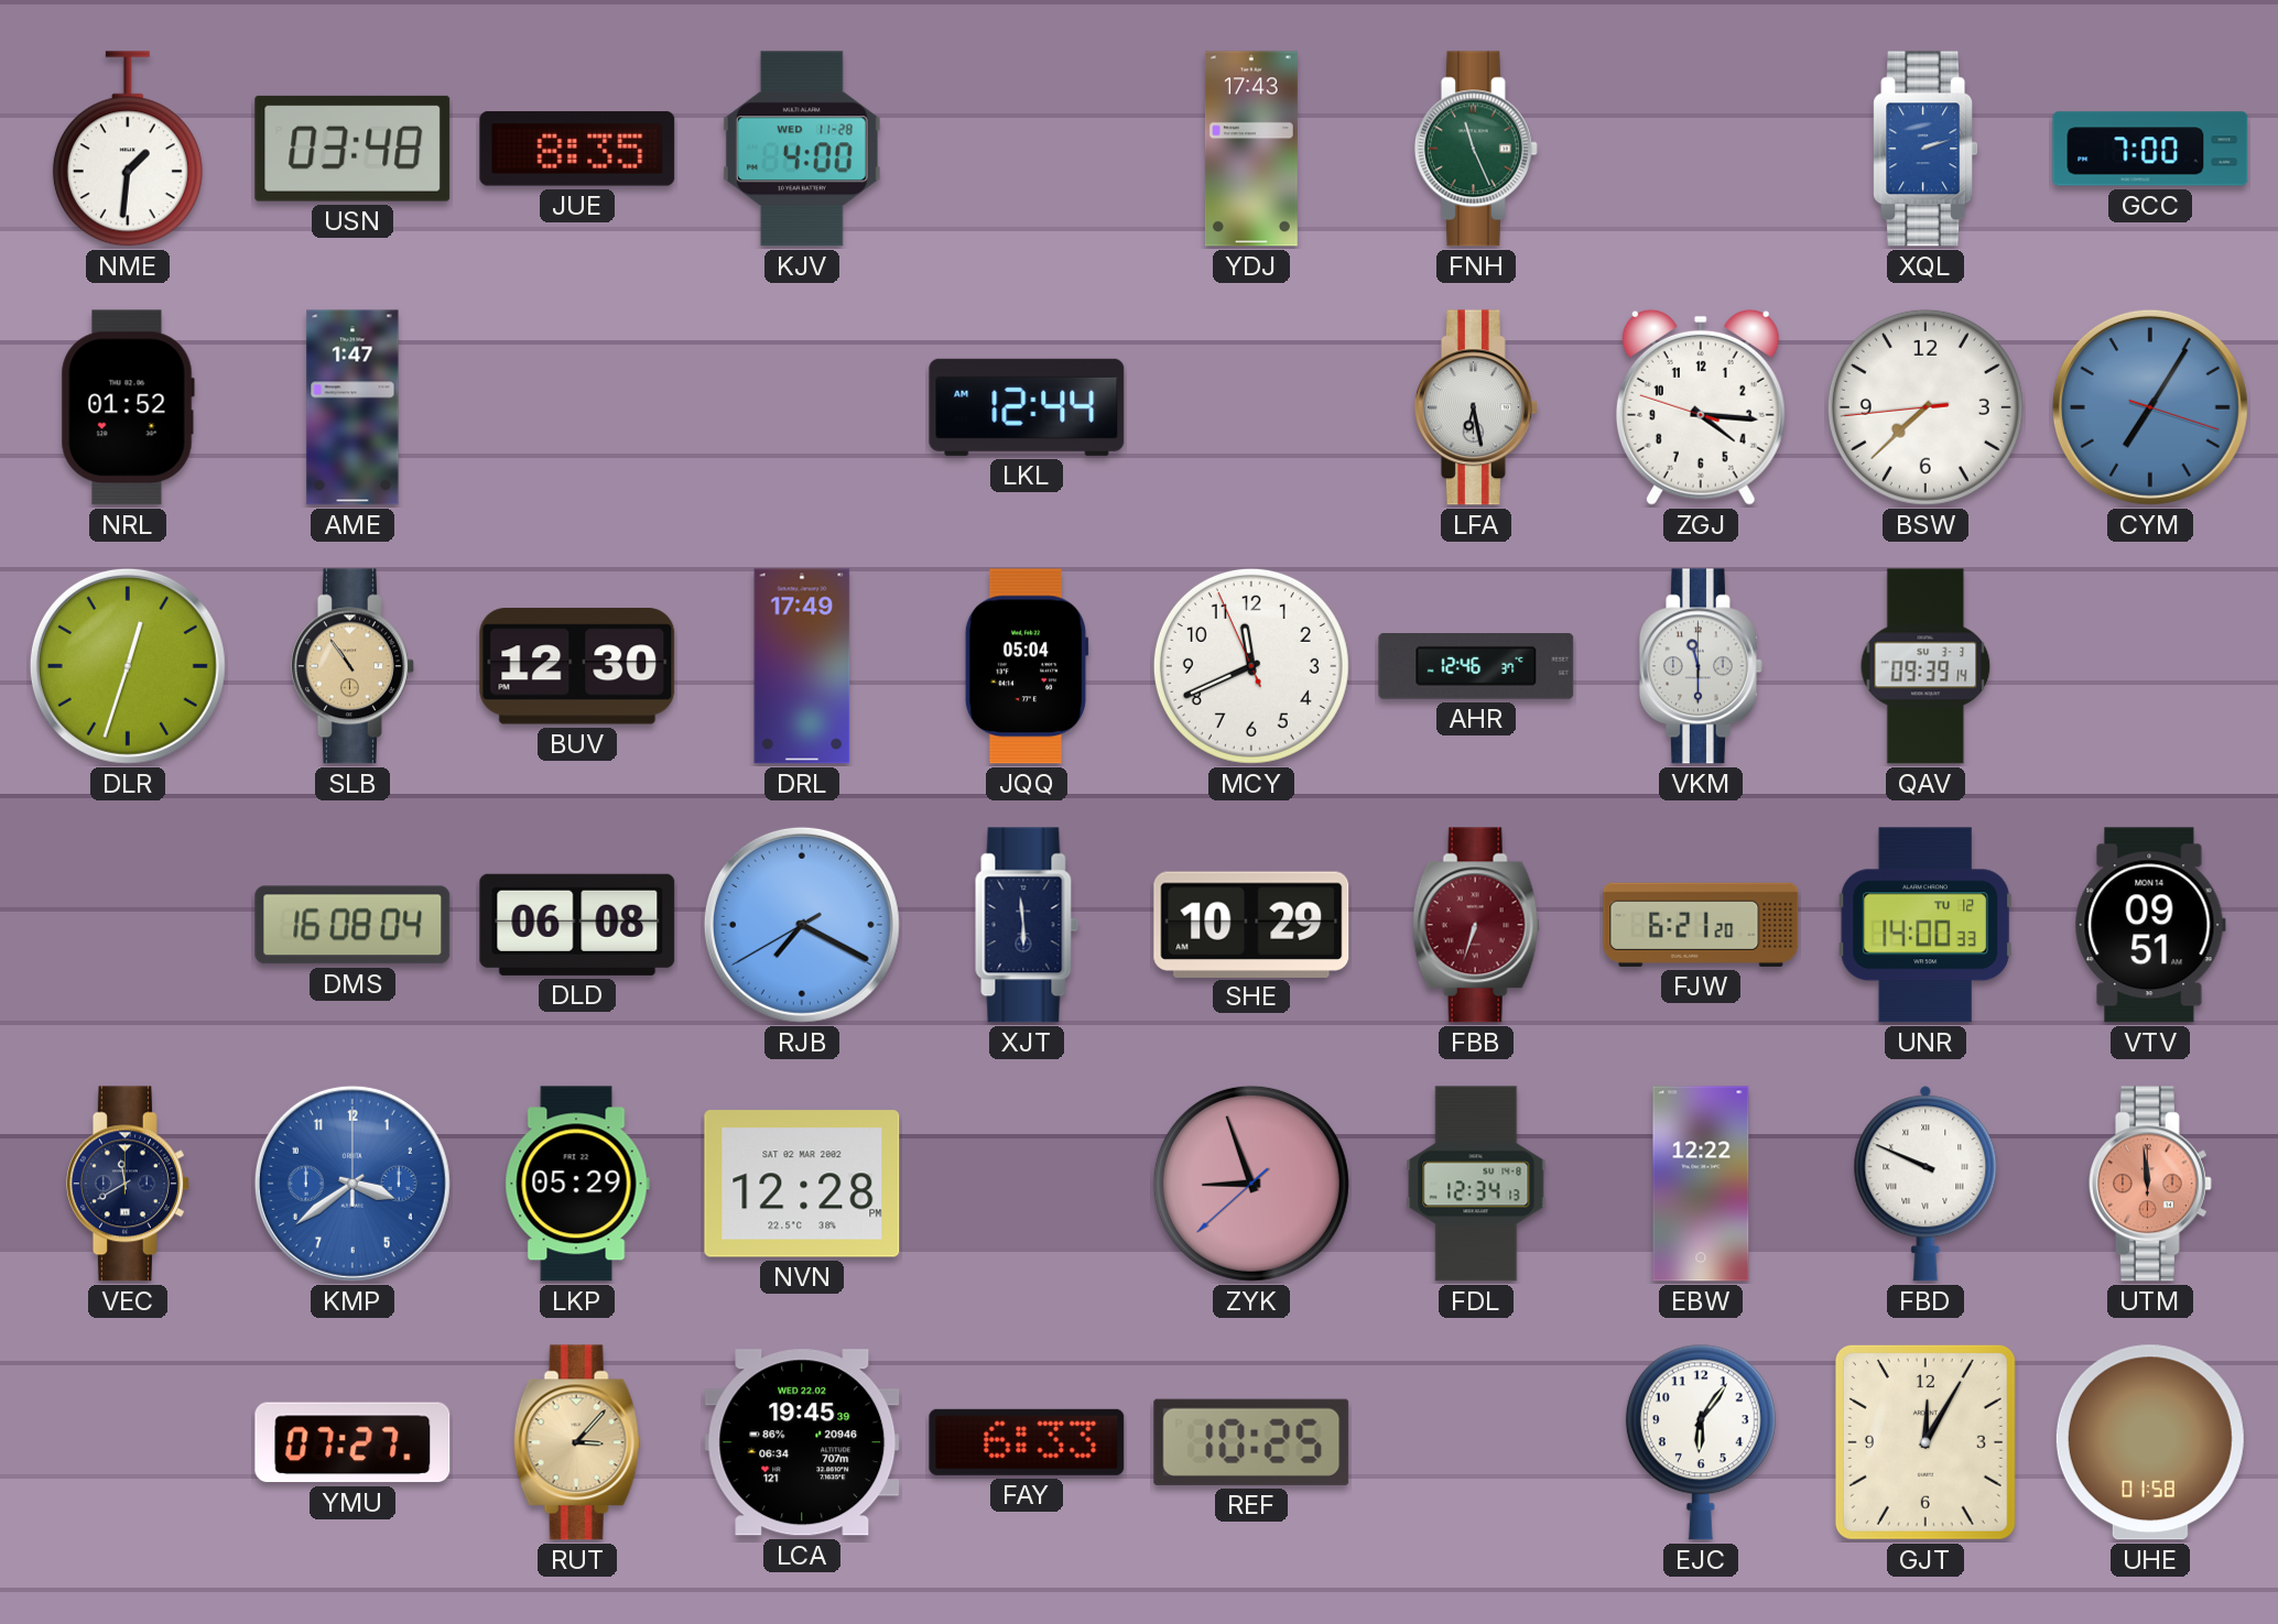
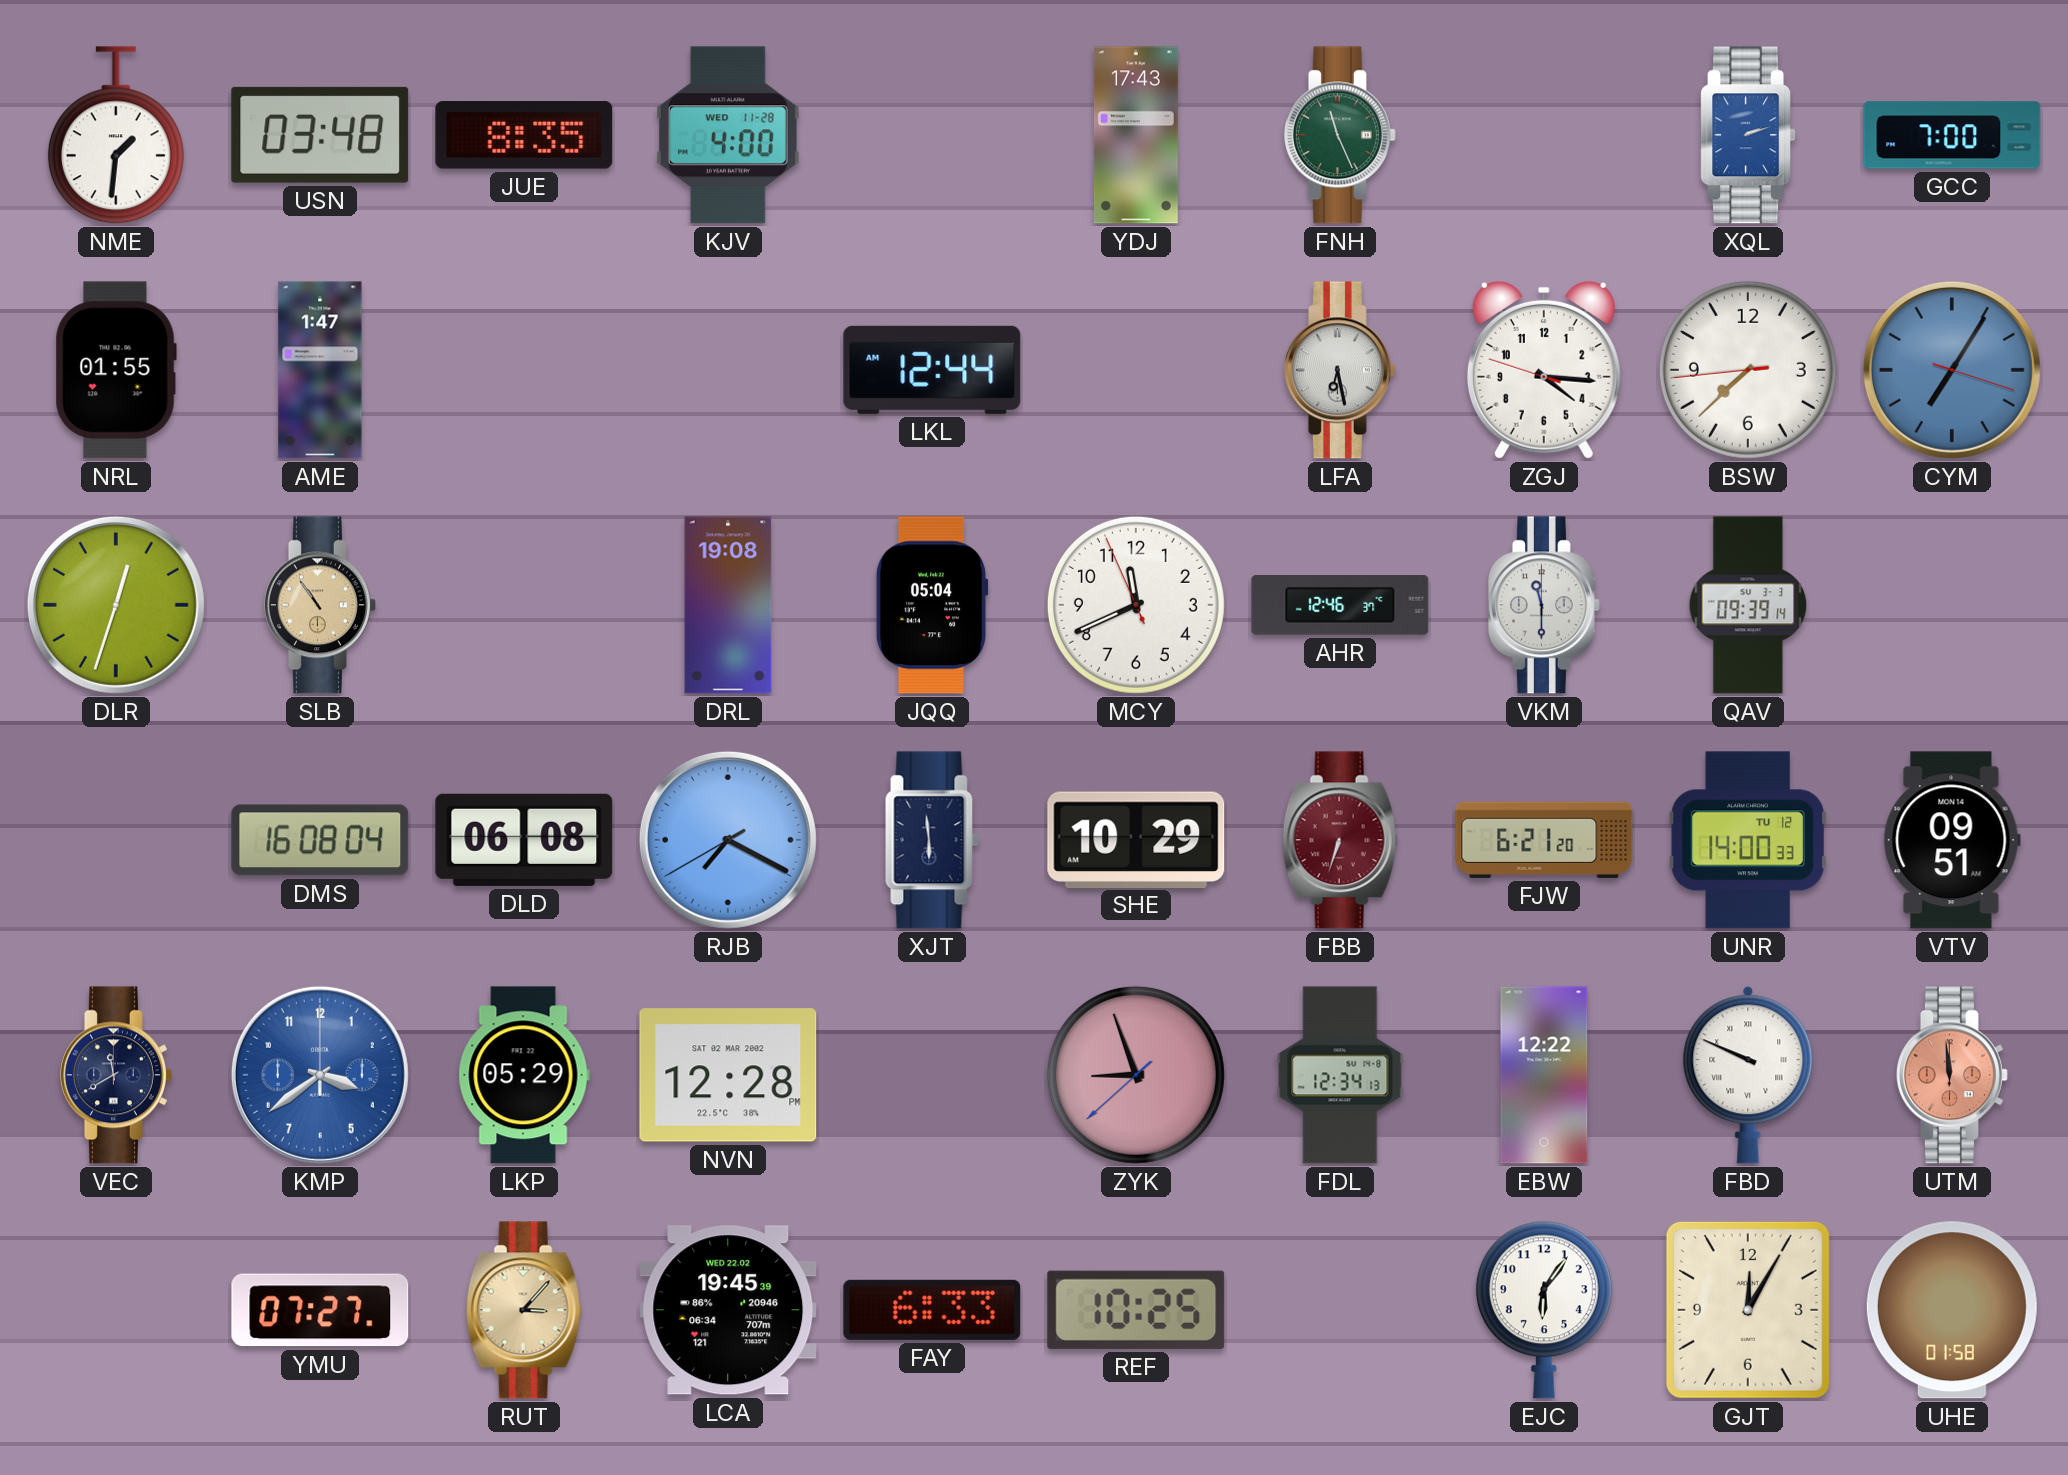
NRL: 01:52 -> 01:55
BUV: 12:30 -> none
DRL: 17:49 -> 19:08
